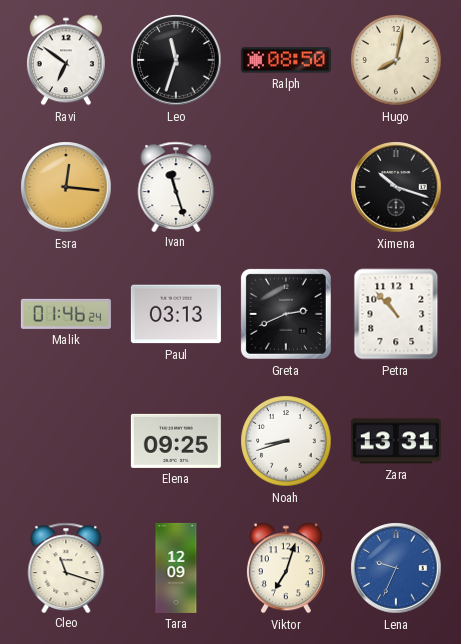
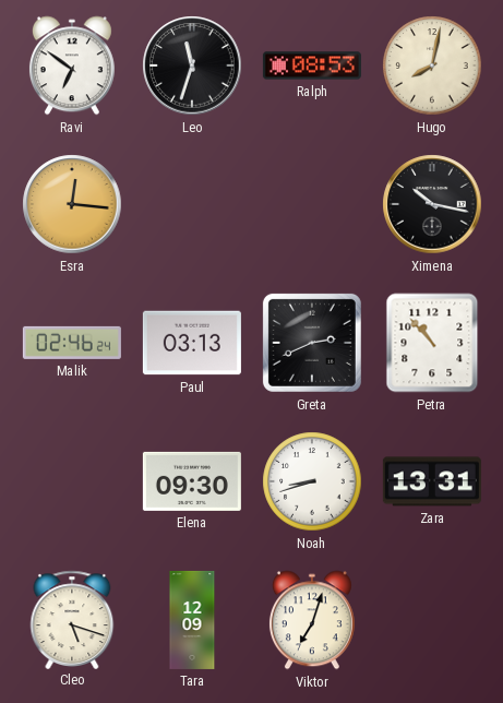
Ralph: 08:50 -> 08:53
Ivan: 11:27 -> none
Ximena: 10:18 -> 10:17
Malik: 01:46 -> 02:46
Elena: 09:25 -> 09:30
Cleo: 11:18 -> 5:18
Lena: 9:34 -> none
